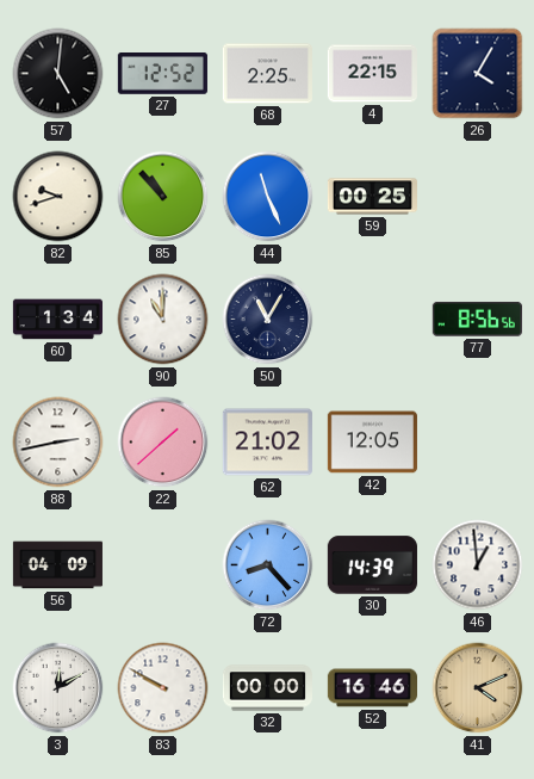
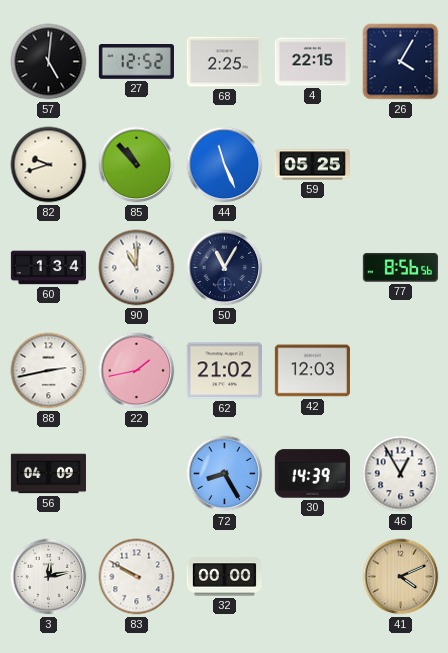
59: 00:25 -> 05:25
22: 1:38 -> 1:43
42: 12:05 -> 12:03
72: 8:23 -> 8:25
46: 12:59 -> 12:55
3: 12:10 -> 12:13
52: 16:46 -> none
